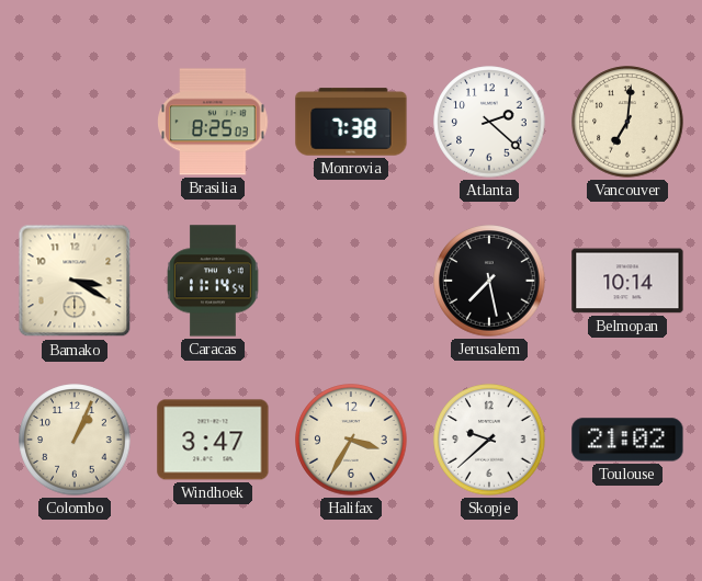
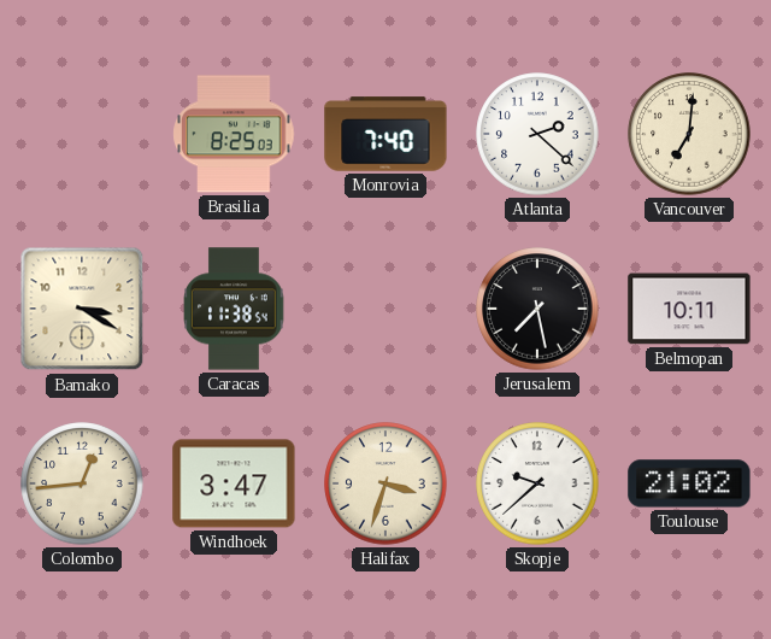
Monrovia: 7:38 -> 7:40
Caracas: 11:14 -> 11:38
Belmopan: 10:14 -> 10:11
Colombo: 1:04 -> 12:44
Halifax: 3:35 -> 3:33
